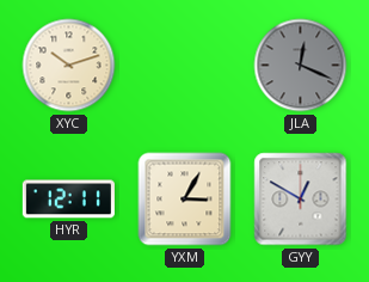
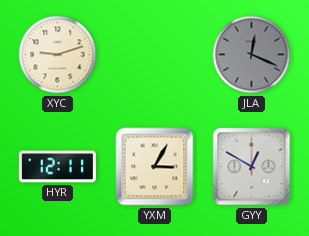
XYC: 10:12 -> 9:12
